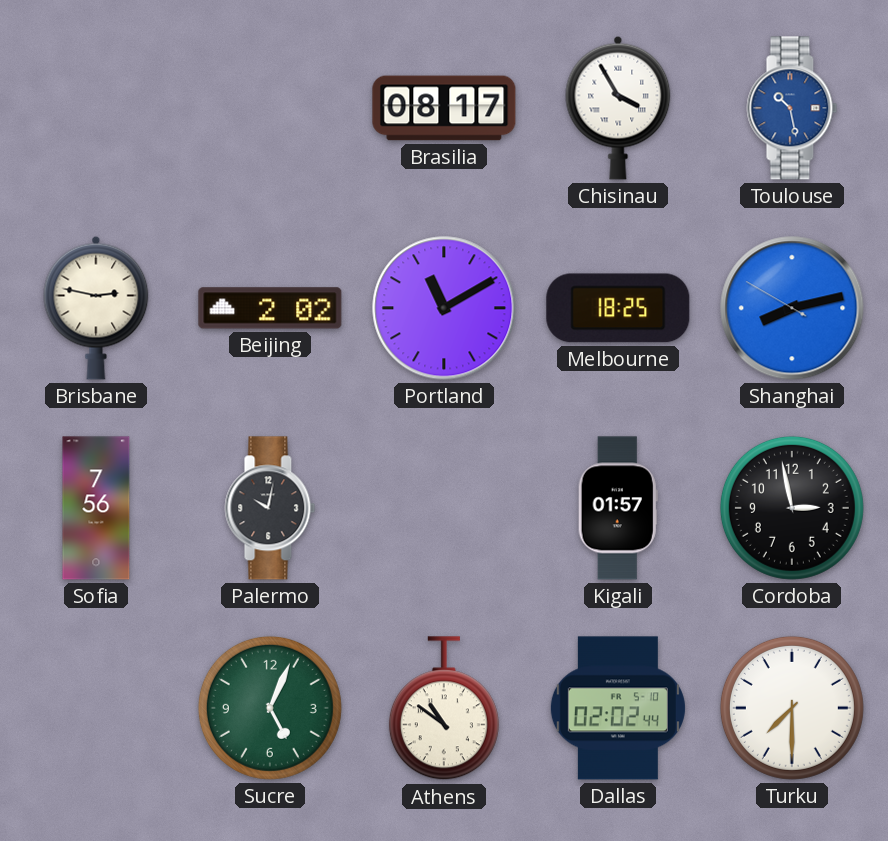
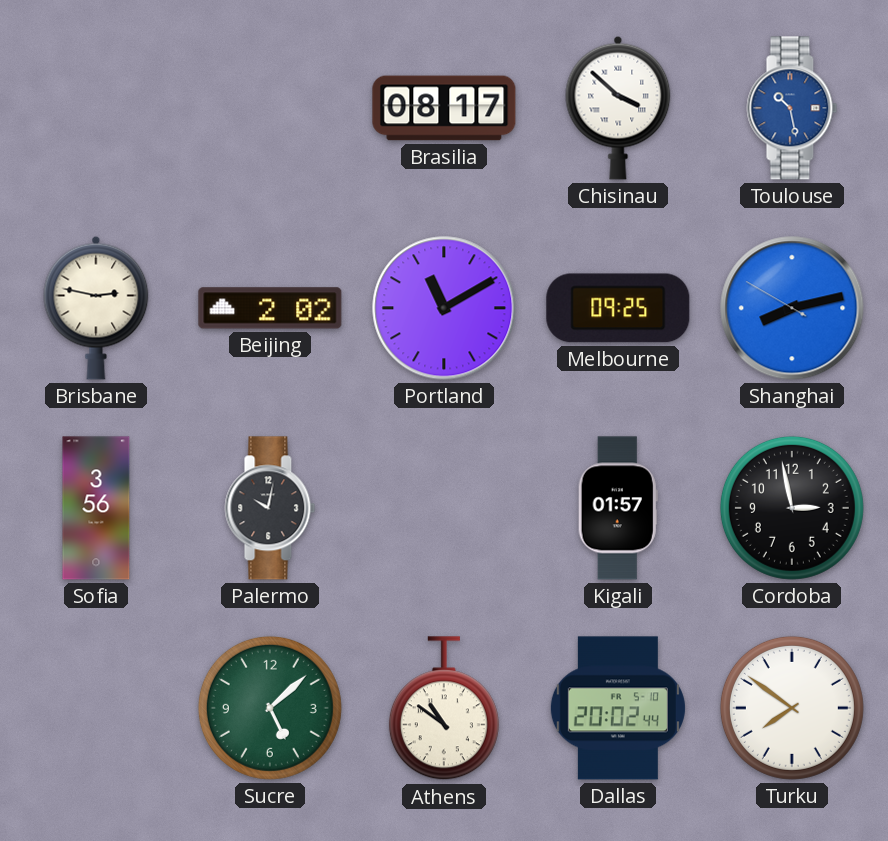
Chisinau: 3:55 -> 3:52
Melbourne: 18:25 -> 09:25
Sofia: 7:56 -> 3:56
Sucre: 5:04 -> 5:08
Dallas: 02:02 -> 20:02
Turku: 7:30 -> 7:51
